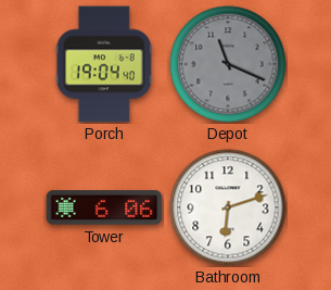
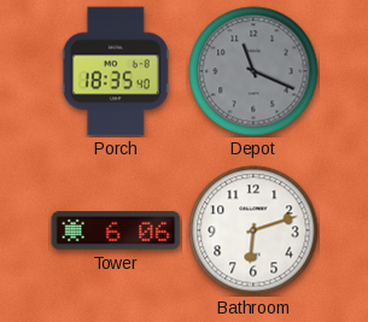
Porch: 19:04 -> 18:35
